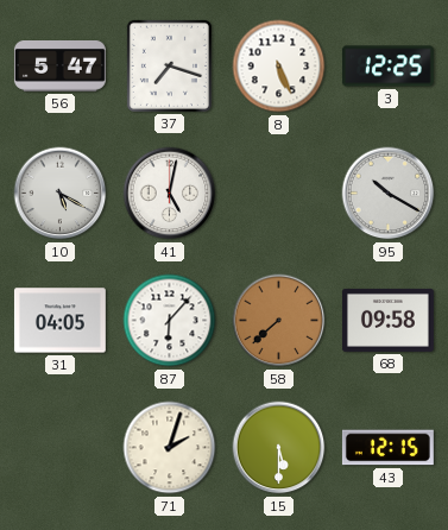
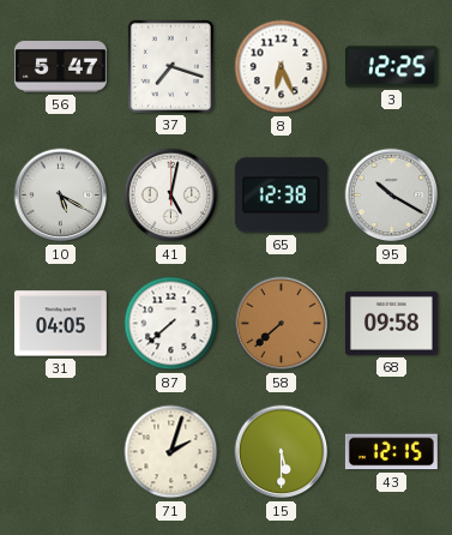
8: 5:26 -> 6:26
65: none -> 12:38
87: 6:07 -> 7:38
